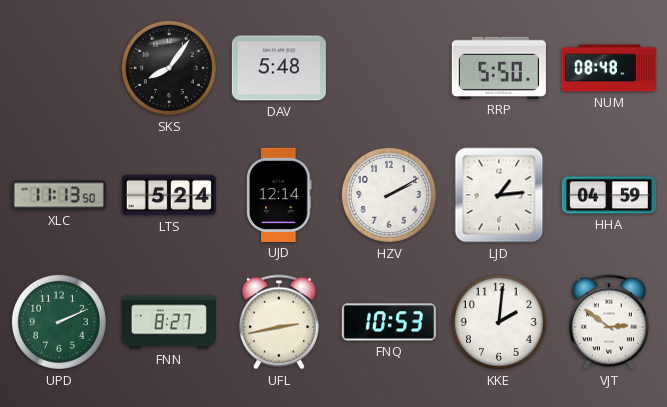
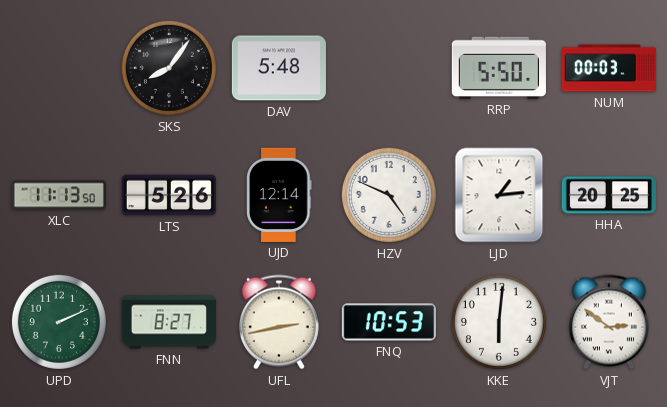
NUM: 08:48 -> 00:03
LTS: 5:24 -> 5:26
HZV: 2:10 -> 4:49
HHA: 04:59 -> 20:25
KKE: 2:01 -> 6:01
